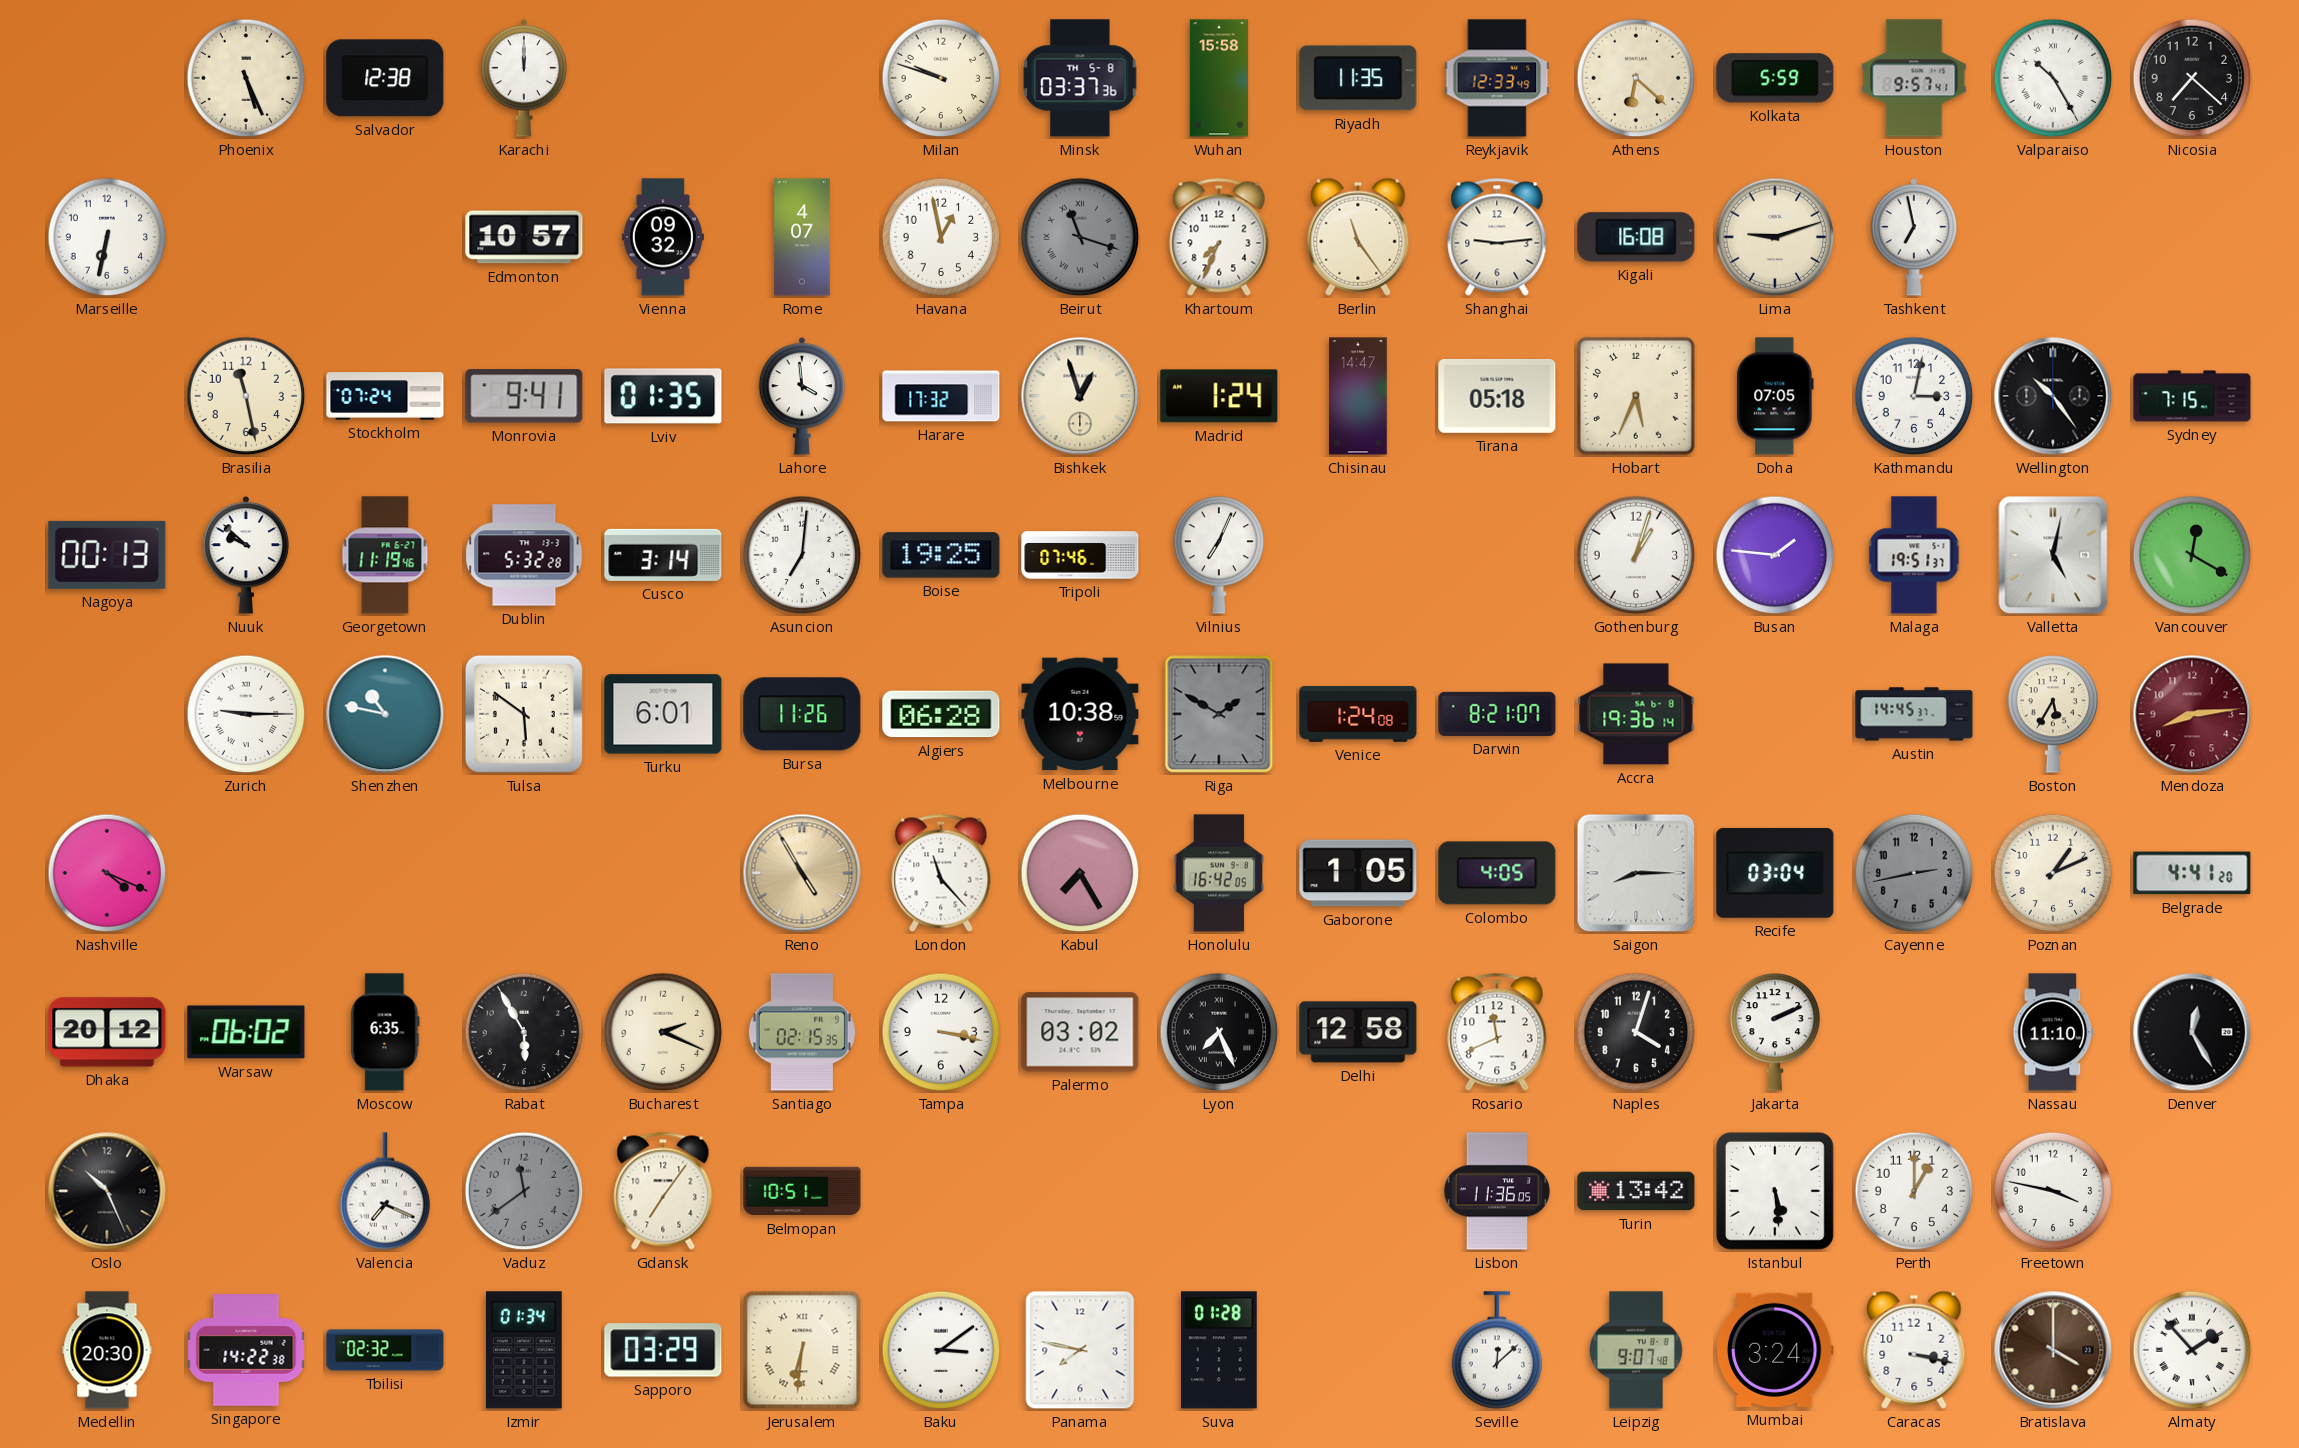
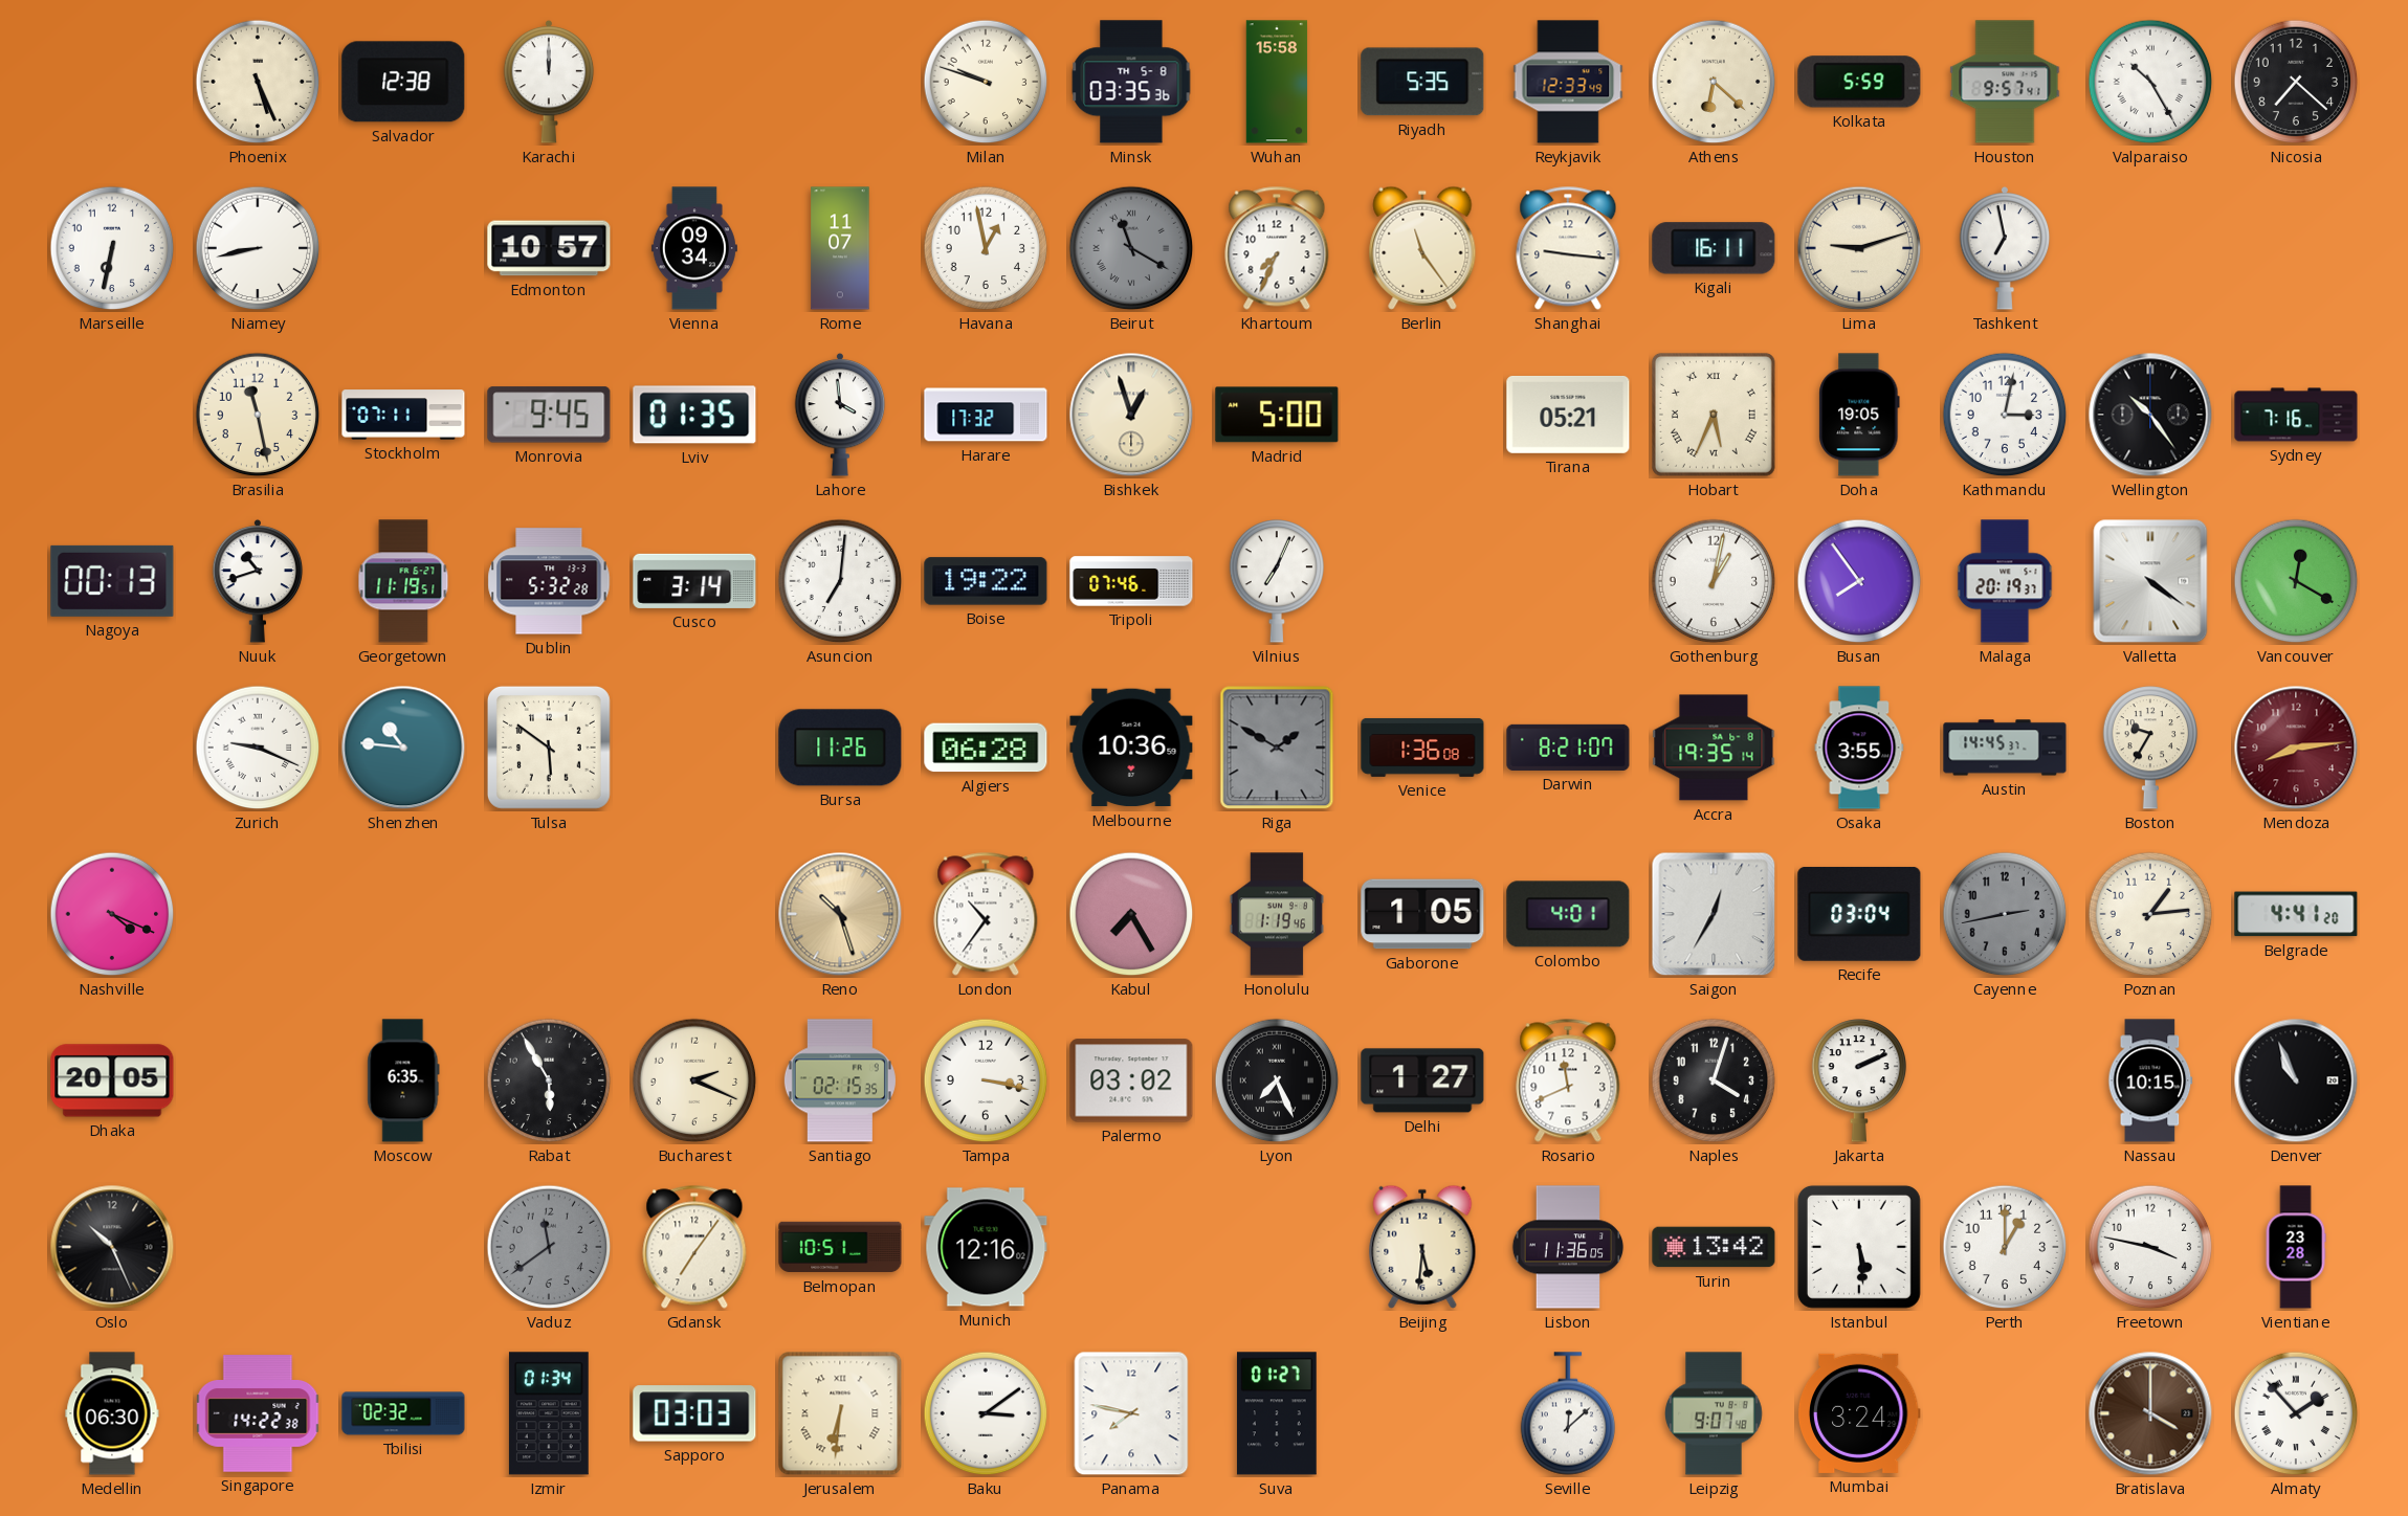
Minsk: 03:37 -> 03:35
Riyadh: 11:35 -> 5:35
Niamey: none -> 8:43
Vienna: 09:32 -> 09:34
Rome: 4:07 -> 11:07
Beirut: 11:18 -> 11:20
Shanghai: 9:14 -> 9:16
Kigali: 16:08 -> 16:11
Stockholm: 07:24 -> 07:11
Monrovia: 9:41 -> 9:45
Madrid: 1:24 -> 5:00
Chisinau: 14:47 -> none
Tirana: 05:18 -> 05:21
Hobart numerals: Arabic -> Roman
Doha: 07:05 -> 19:05
Sydney: 7:15 -> 7:16
Nuuk: 9:52 -> 10:42
Georgetown: 11:19:46 -> 11:19:51
Boise: 19:25 -> 19:22
Gothenburg: 1:03 -> 1:02
Busan: 1:46 -> 7:54
Malaga: 19:51 -> 20:19
Valletta: 5:02 -> 4:21
Zurich: 9:15 -> 9:19
Shenzhen: 10:47 -> 10:46
Turku: 6:01 -> none
Melbourne: 10:38 -> 10:36
Venice: 1:24 -> 1:36
Accra: 19:36 -> 19:35
Osaka: none -> 3:55
Boston: 5:35 -> 9:35
Reno: 4:55 -> 10:27
London: 11:23 -> 10:36
Honolulu: 16:42 -> 1:19
Colombo: 4:05 -> 4:01
Saigon: 8:15 -> 12:35
Poznan: 1:11 -> 1:14
Dhaka: 20:12 -> 20:05
Warsaw: 06:02 -> none
Delhi: 12:58 -> 1:27
Nassau: 11:10 -> 10:15
Denver: 12:25 -> 10:56
Valencia: 7:19 -> none
Munich: none -> 12:16
Beijing: none -> 5:31
Vientiane: none -> 23:28
Medellin: 20:30 -> 06:30
Sapporo: 03:29 -> 03:03
Suva: 01:28 -> 01:27
Caracas: 3:17 -> none
